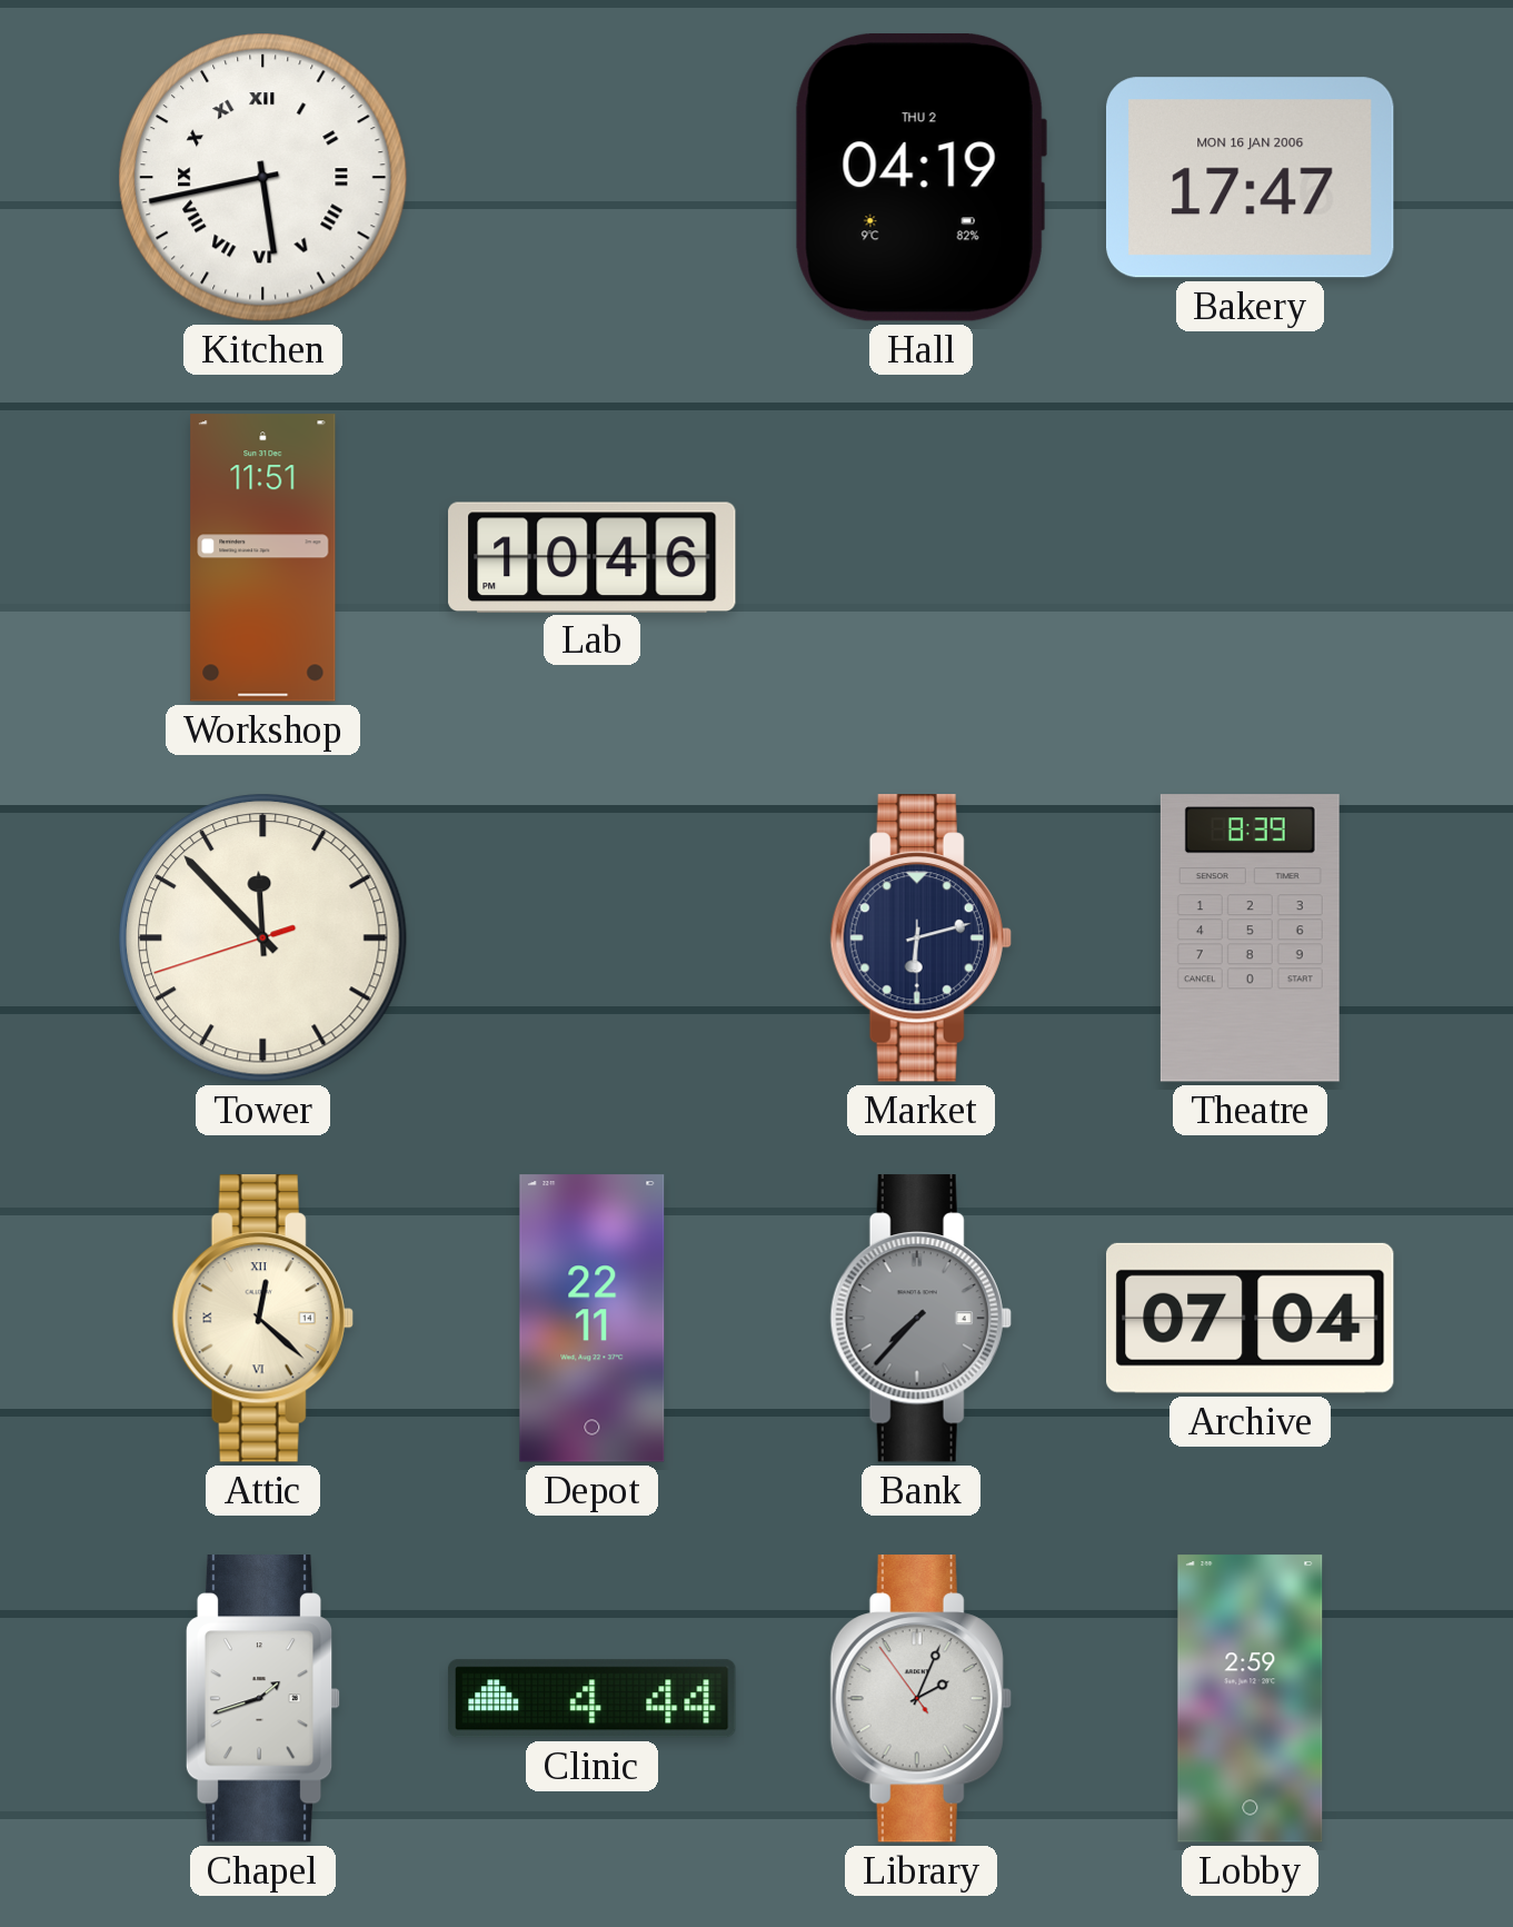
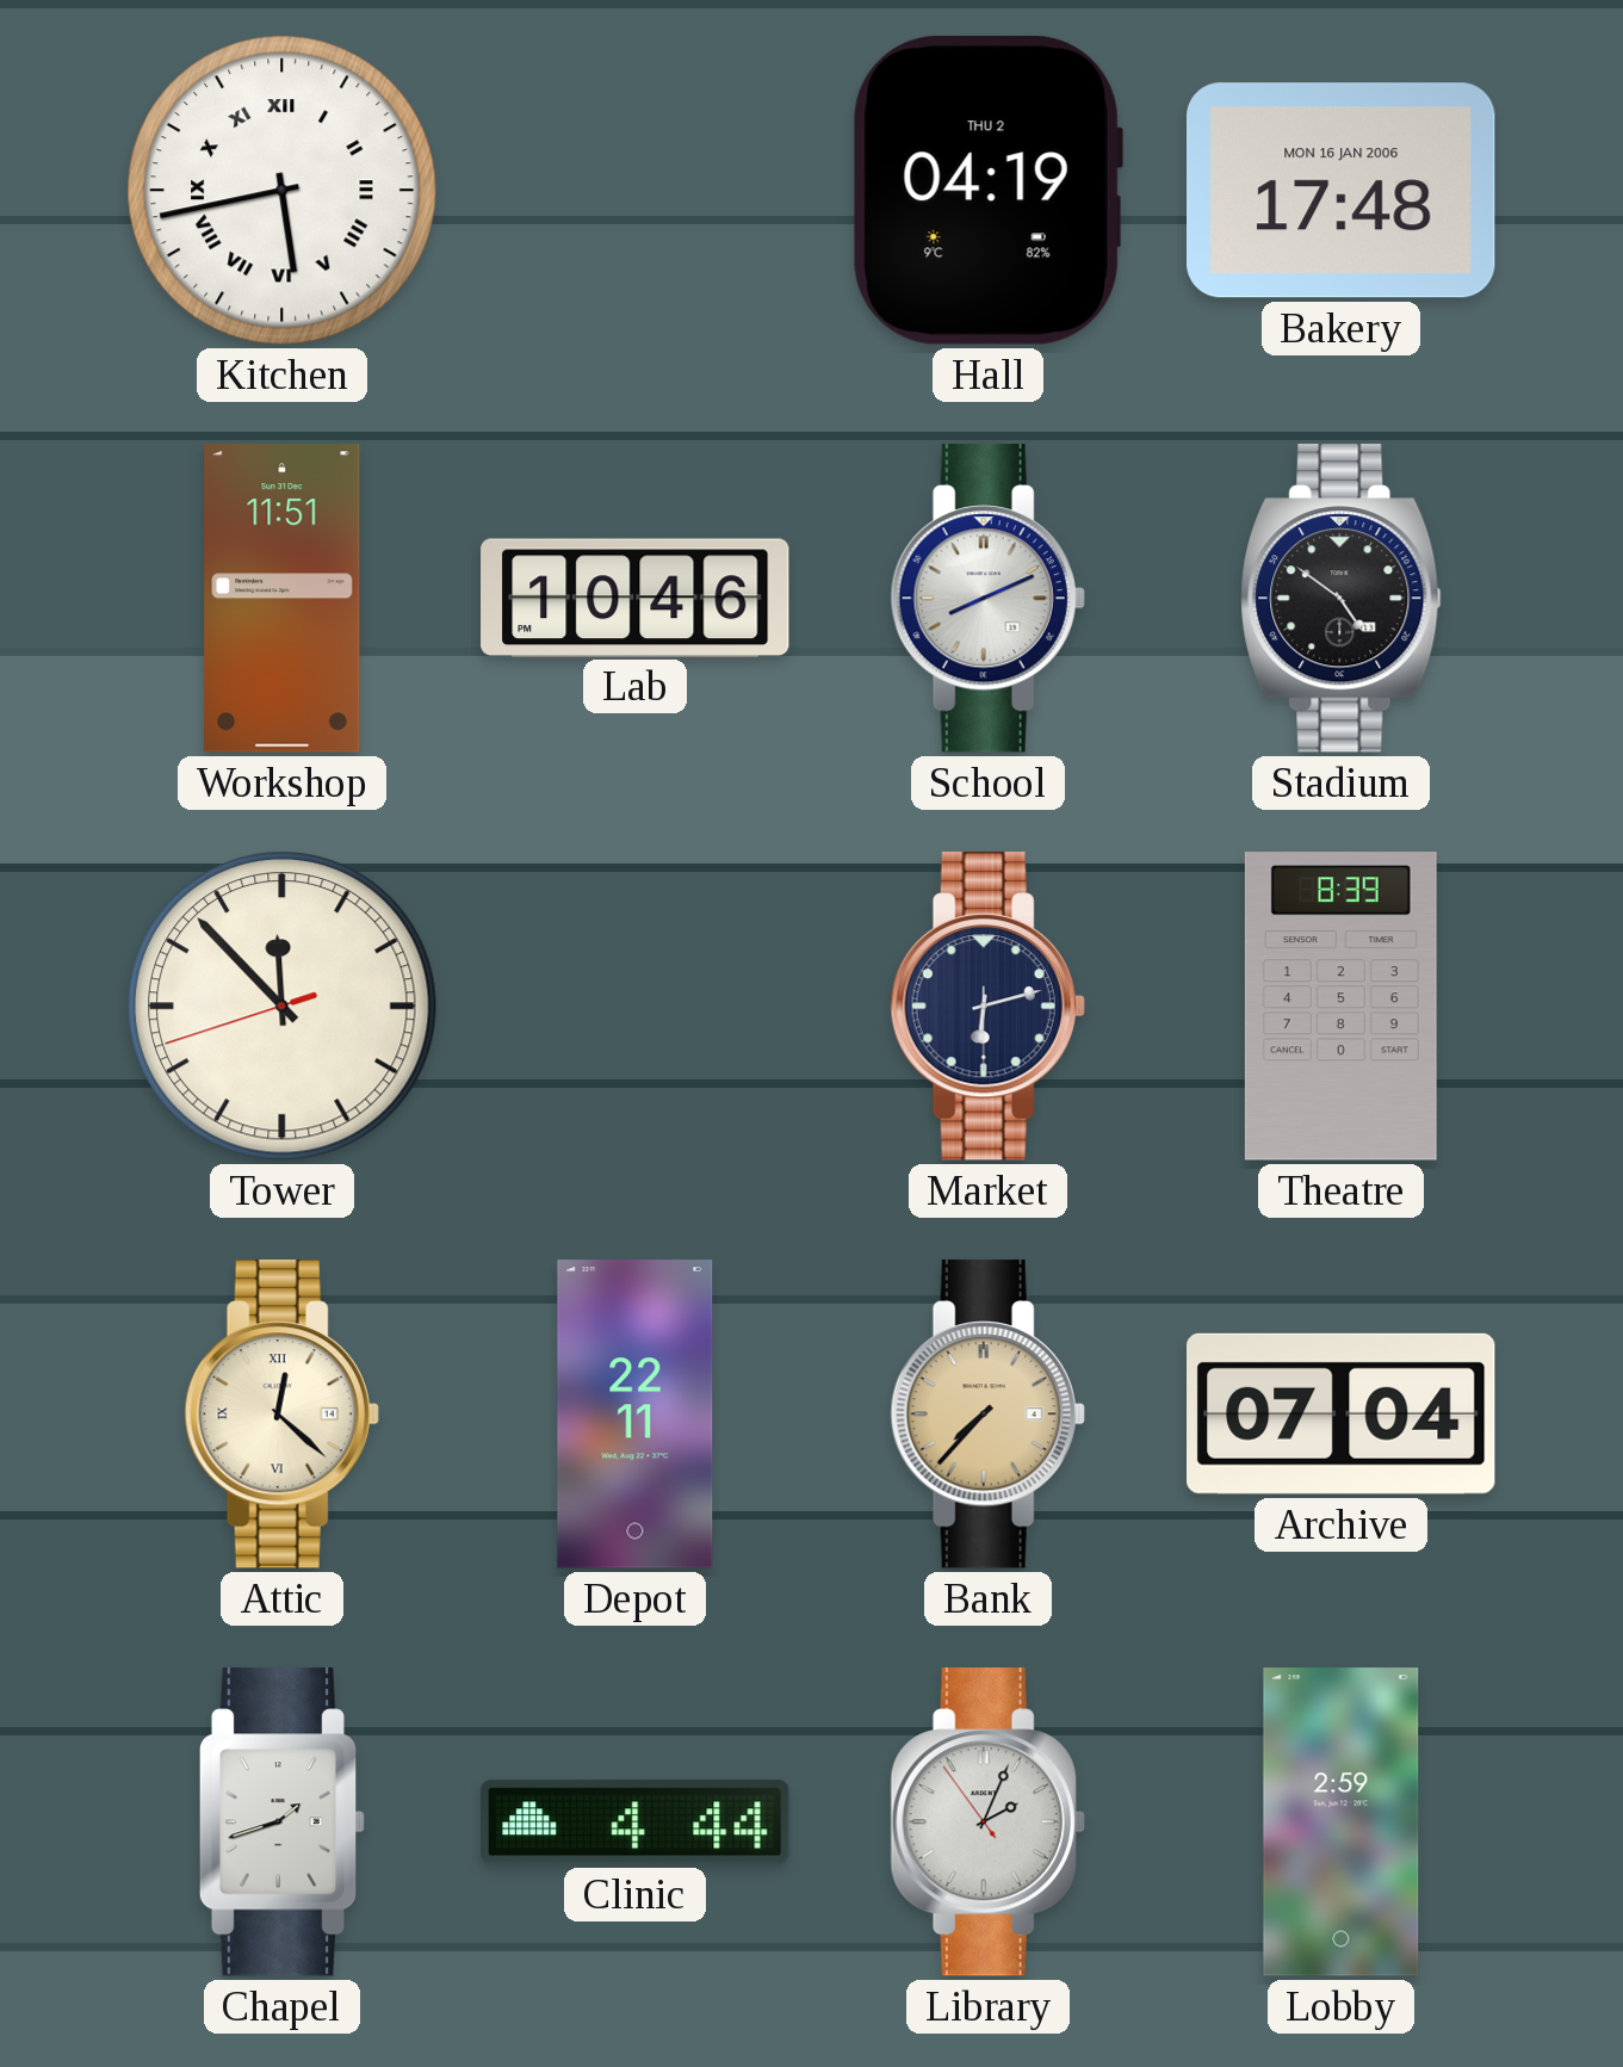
Bakery: 17:47 -> 17:48
School: none -> 8:11
Stadium: none -> 4:51
Bank dial: grey -> champagne
